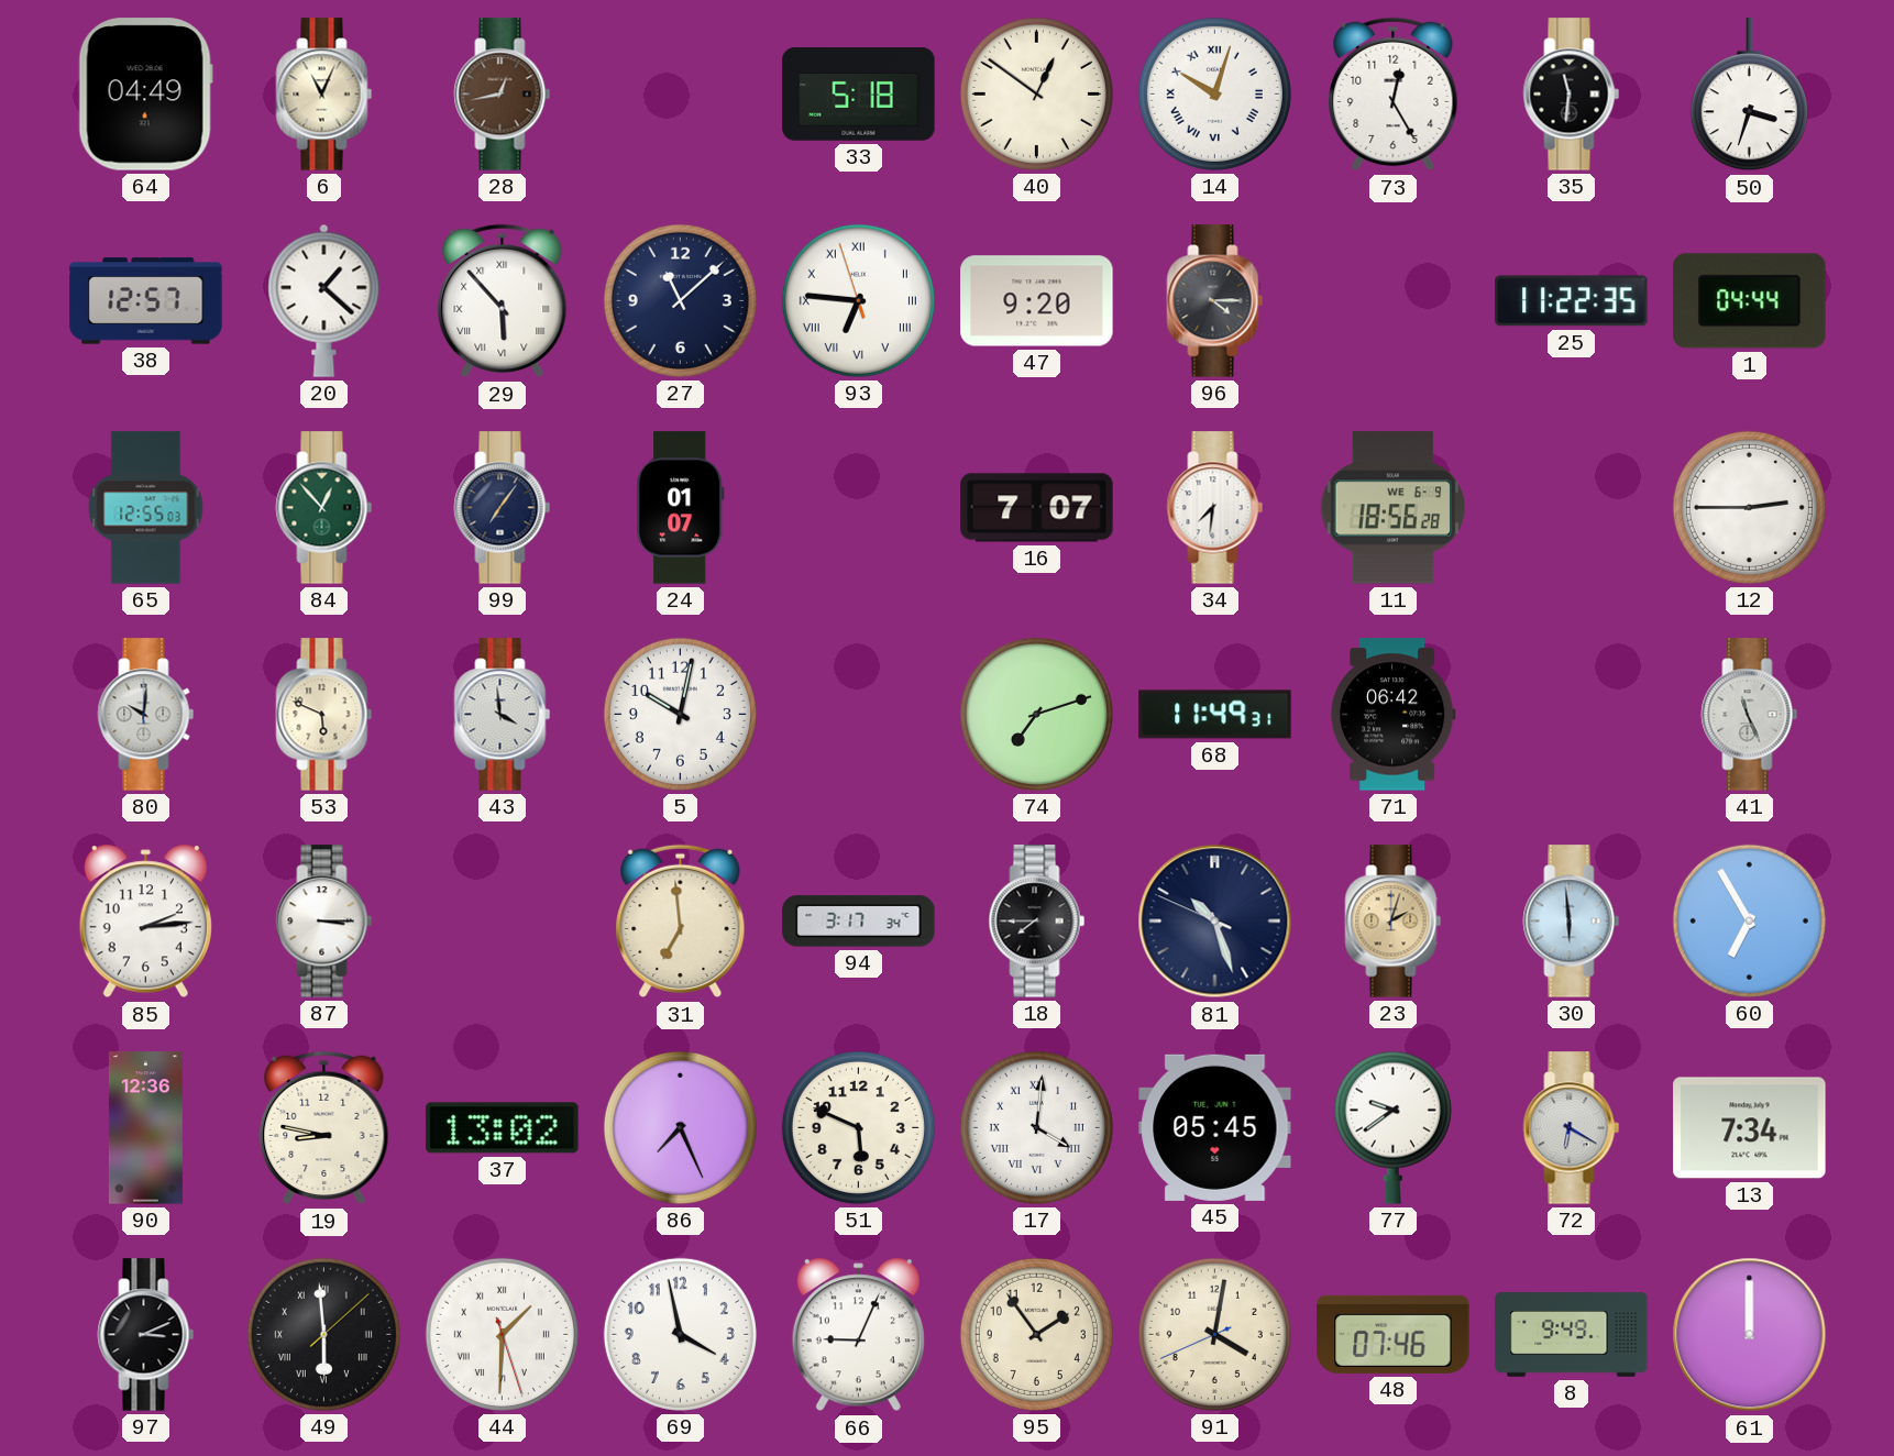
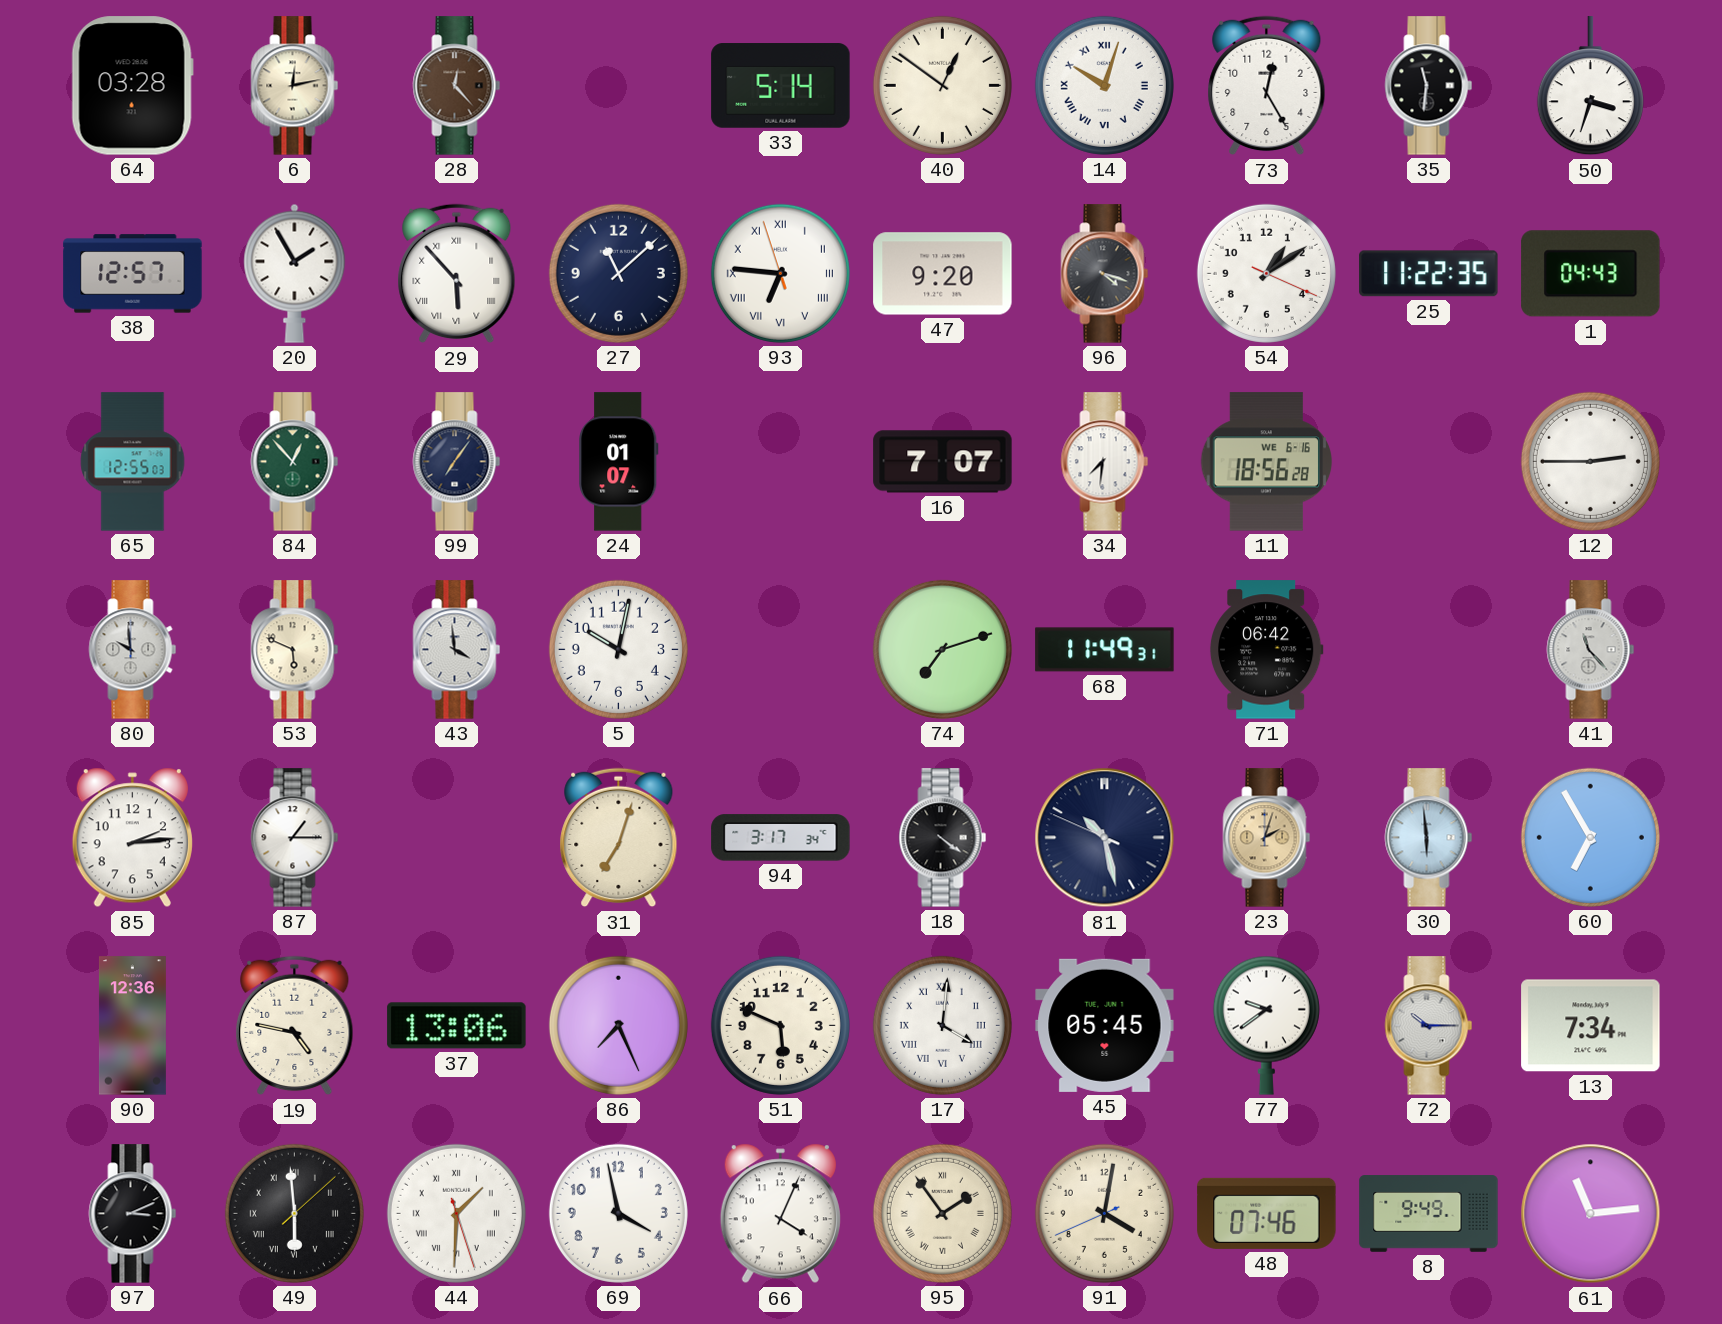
64: 04:49 -> 03:28
6: 11:04 -> 12:13
28: 12:43 -> 12:23
33: 5:18 -> 5:14
20: 1:22 -> 1:55
96: 4:15 -> 4:18
54: none -> 1:09
1: 04:44 -> 04:43
11 date: WE 6-9 -> WE 6-16
80: 10:01 -> 9:59
41: 11:26 -> 11:23
87: 3:15 -> 1:15
31: 6:59 -> 7:03
18: 7:45 -> 4:21
81: 10:26 -> 10:27
19: 8:47 -> 4:47
37: 13:02 -> 13:06
72: 6:20 -> 10:15
66: 9:04 -> 4:04
95 numerals: Arabic -> Roman
61: 12:00 -> 11:14
